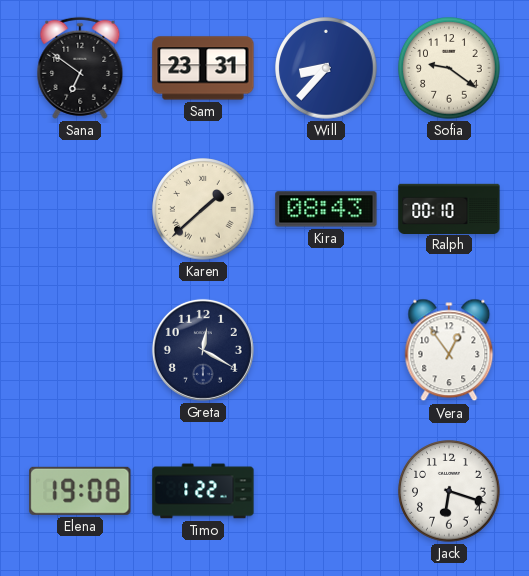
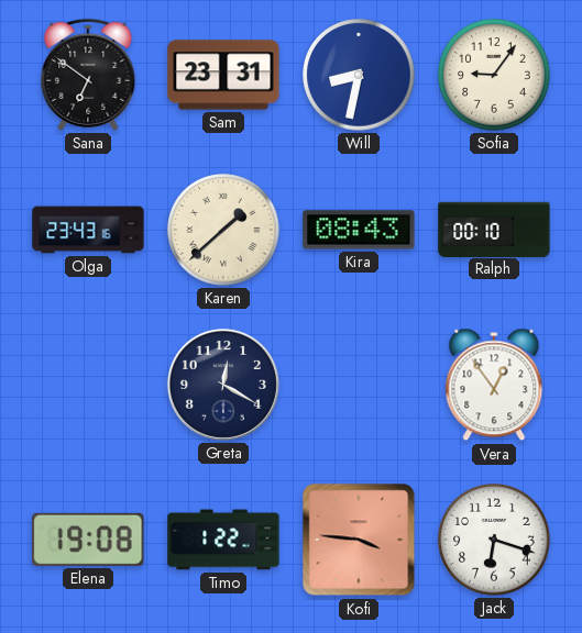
Will: 8:37 -> 8:32
Sofia: 9:21 -> 9:06
Olga: none -> 23:43
Kofi: none -> 3:46
